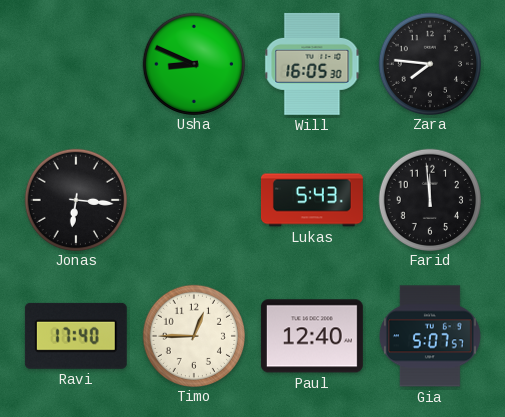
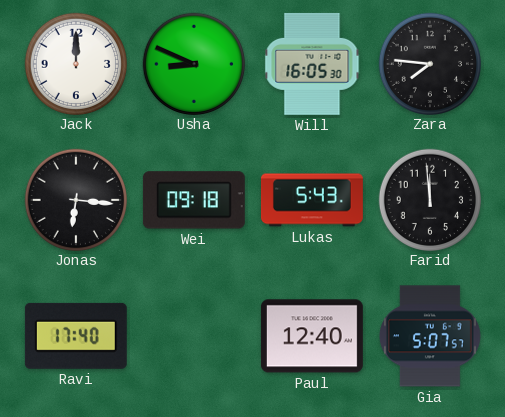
Jack: none -> 12:00
Wei: none -> 09:18
Timo: 12:45 -> none
